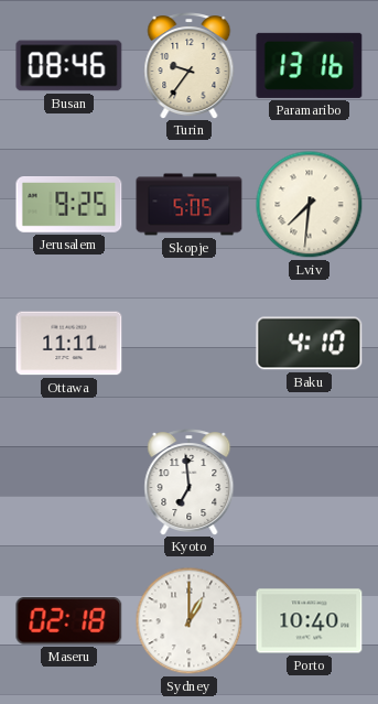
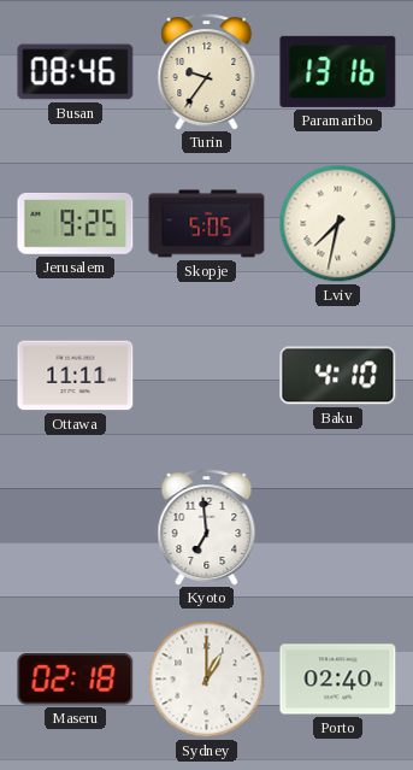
Lviv: 7:31 -> 7:32
Porto: 10:40 -> 02:40
